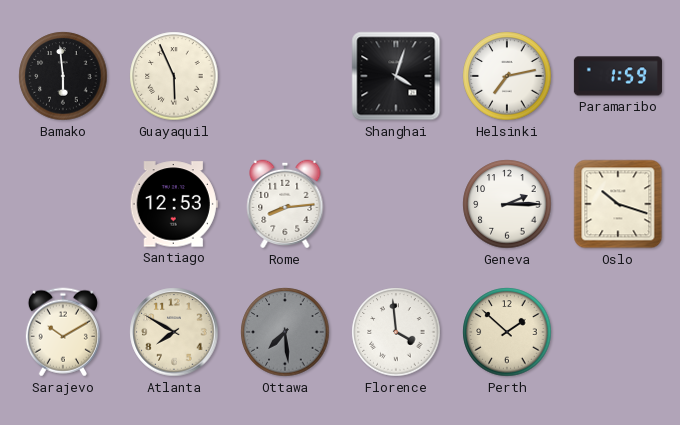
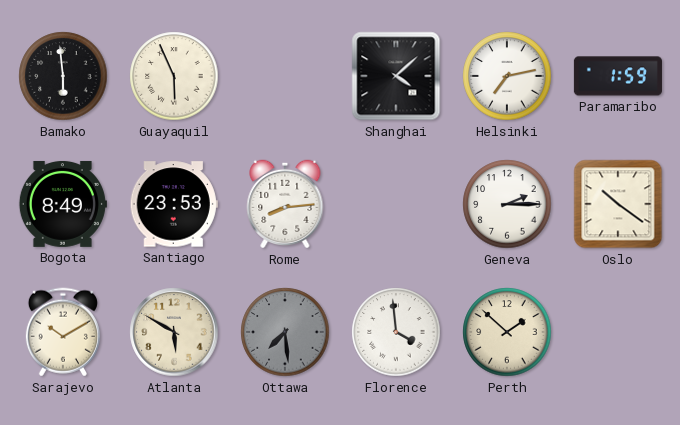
Shanghai: 4:03 -> 4:08
Bogota: none -> 8:49
Santiago: 12:53 -> 23:53
Oslo: 10:18 -> 10:21
Atlanta: 7:50 -> 5:50
